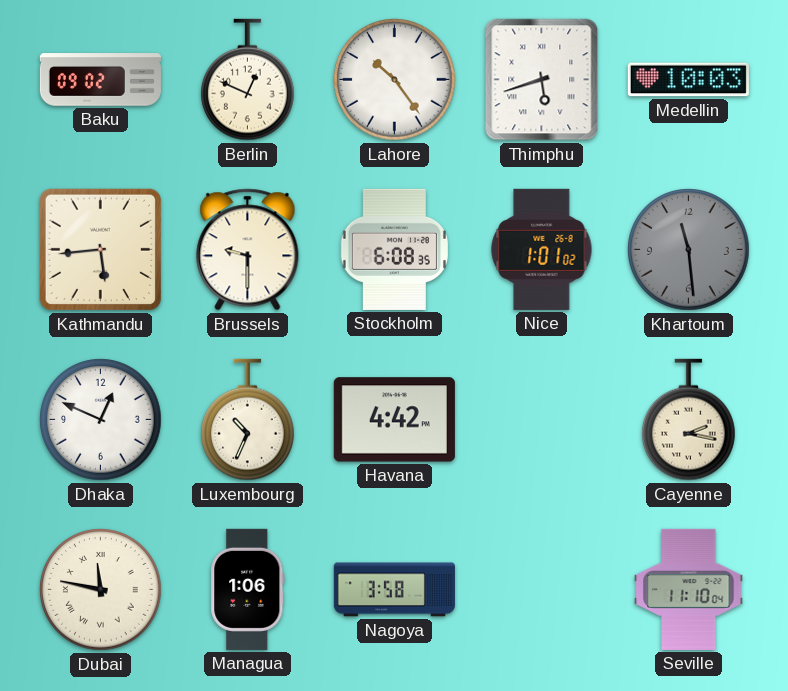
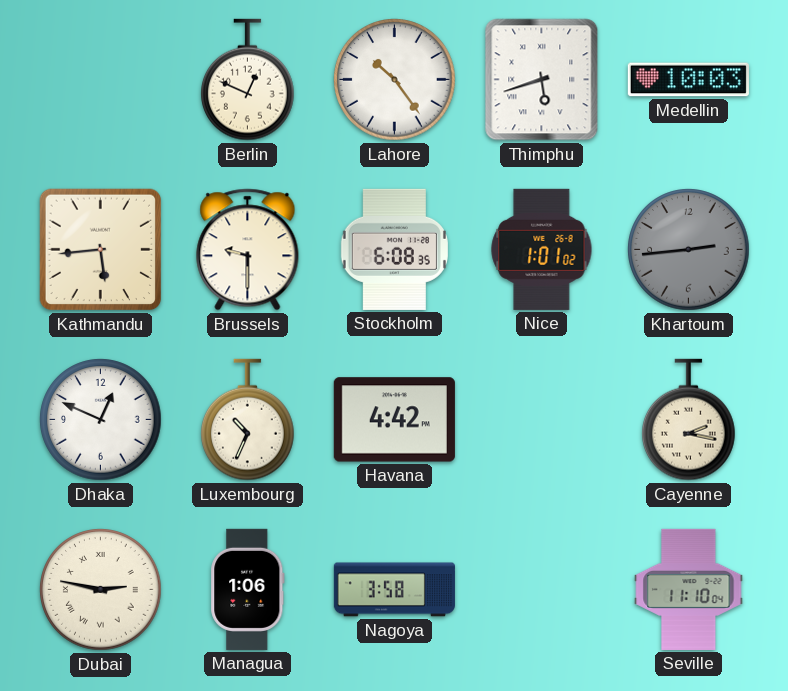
Baku: 09:02 -> none
Khartoum: 11:29 -> 2:44
Dubai: 11:47 -> 2:47
